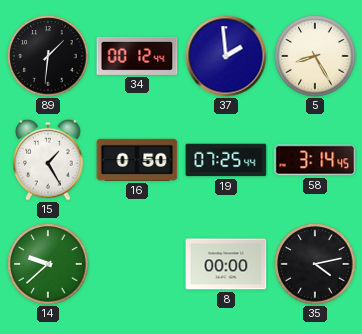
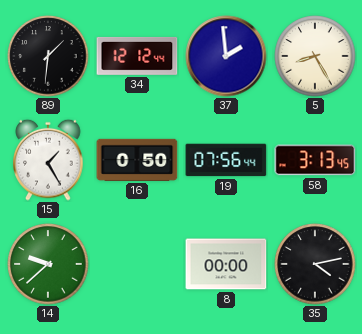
34: 00:12 -> 12:12
19: 07:25 -> 07:56
58: 3:14 -> 3:13
